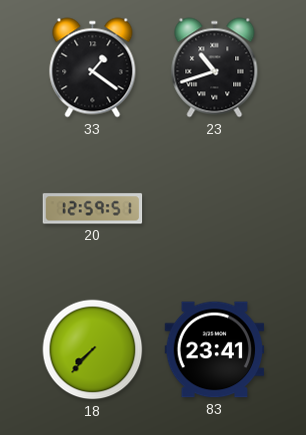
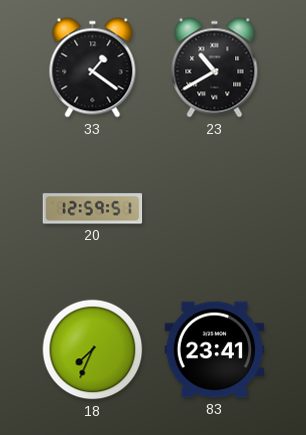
23: 10:42 -> 10:40
18: 7:37 -> 7:34
